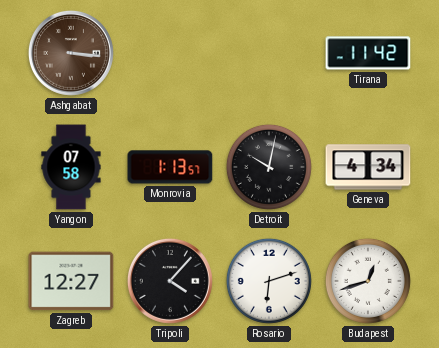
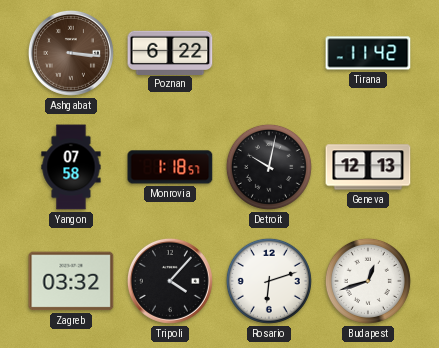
Poznan: none -> 6:22
Monrovia: 1:13 -> 1:18
Geneva: 4:34 -> 12:13
Zagreb: 12:27 -> 03:32
